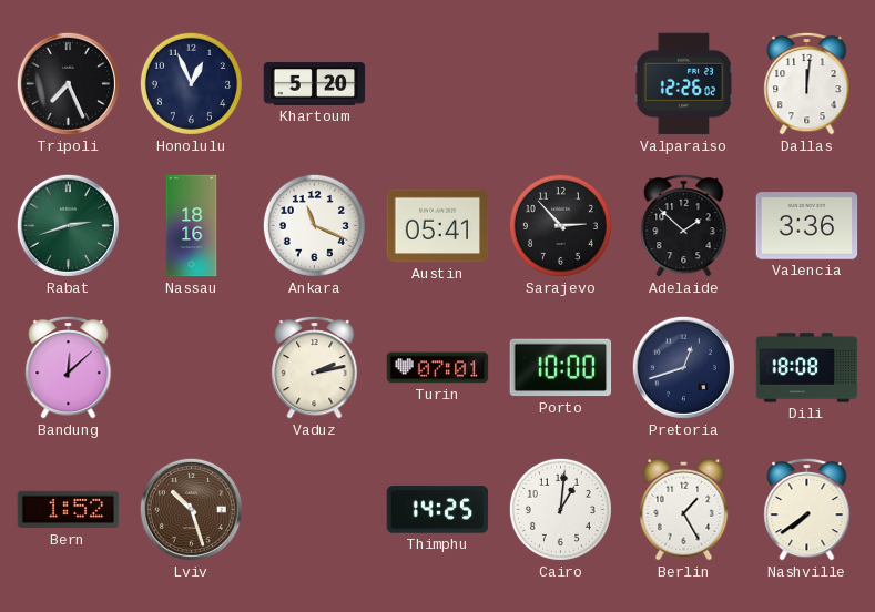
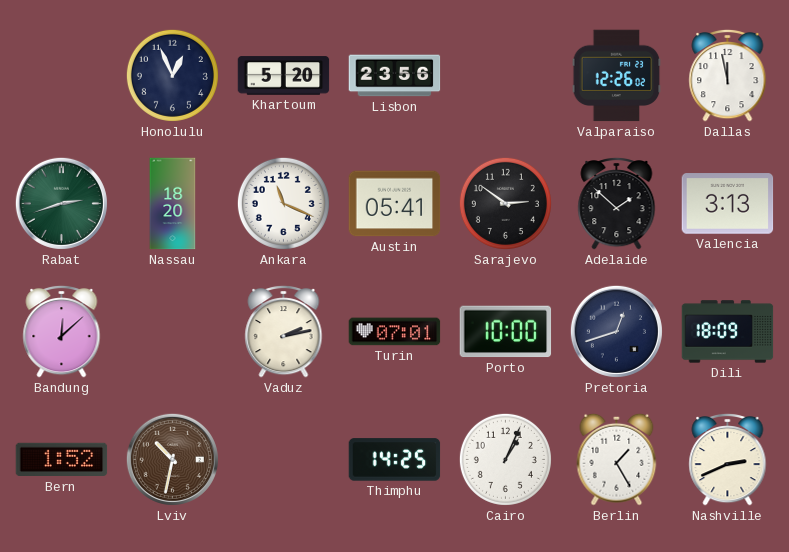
Tripoli: 7:26 -> none
Lisbon: none -> 23:56
Dallas: 12:01 -> 11:58
Nassau: 18:16 -> 18:20
Sarajevo: 2:53 -> 2:51
Valencia: 3:36 -> 3:13
Dili: 18:08 -> 18:09
Lviv: 10:27 -> 10:32
Cairo: 1:01 -> 1:04
Nashville: 7:39 -> 2:41
